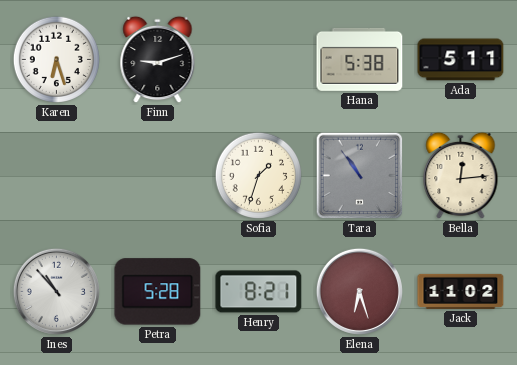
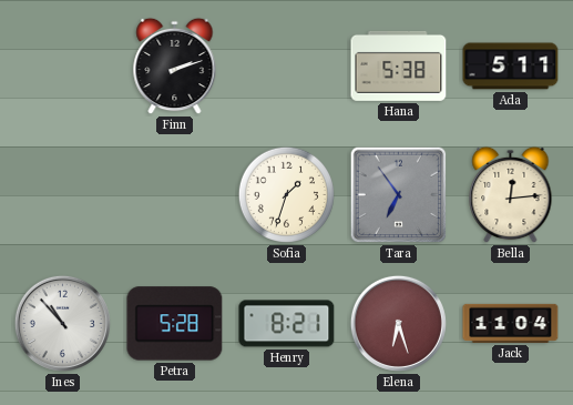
Karen: 6:27 -> none
Finn: 9:12 -> 2:12
Tara: 10:54 -> 6:54
Jack: 11:02 -> 11:04
